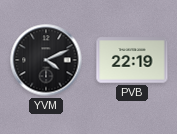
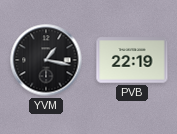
YVM: 4:11 -> 1:17
